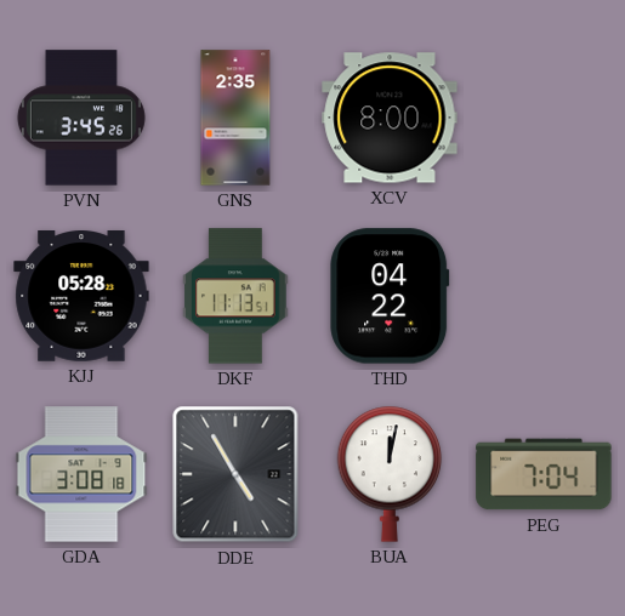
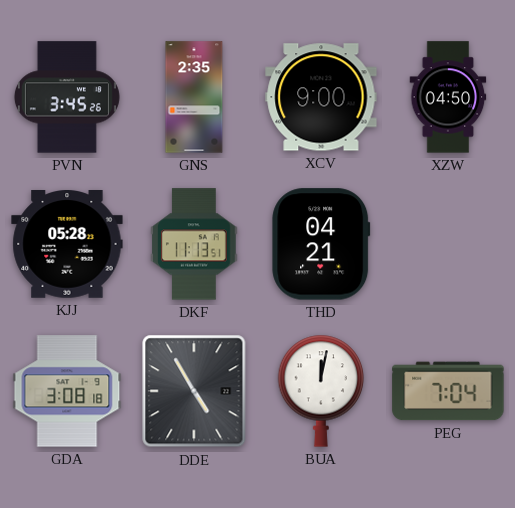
XCV: 8:00 -> 9:00
XZW: none -> 04:50
THD: 04:22 -> 04:21
